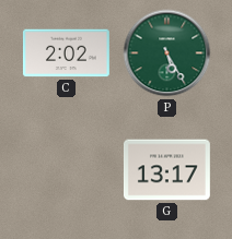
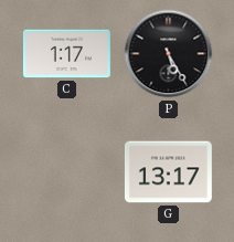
C: 2:02 -> 1:17
P dial: green -> black
